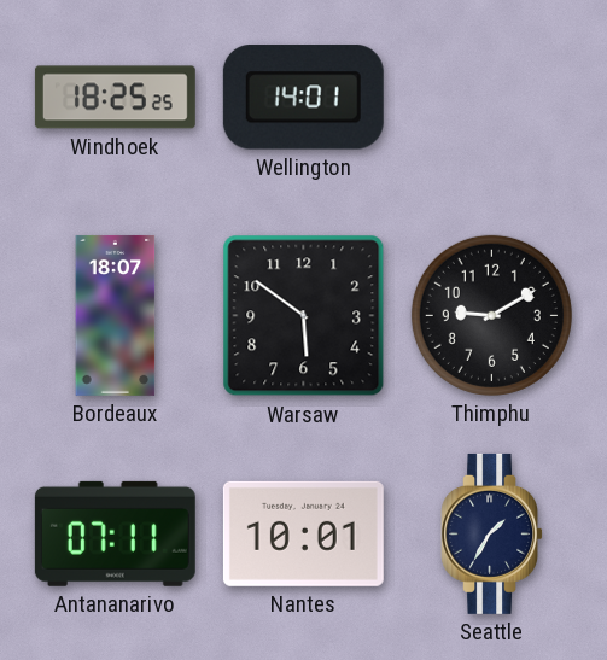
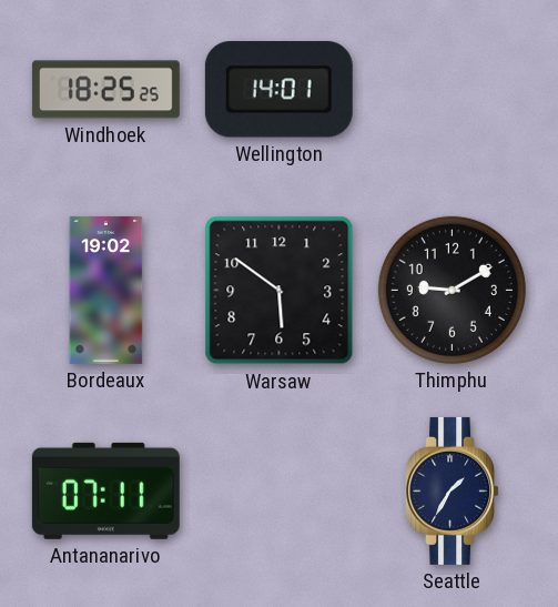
Bordeaux: 18:07 -> 19:02
Nantes: 10:01 -> none
